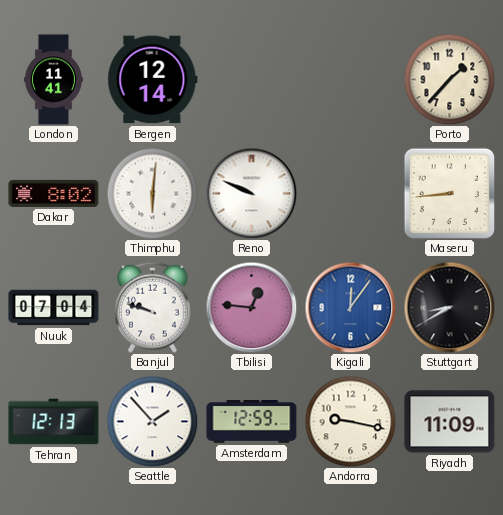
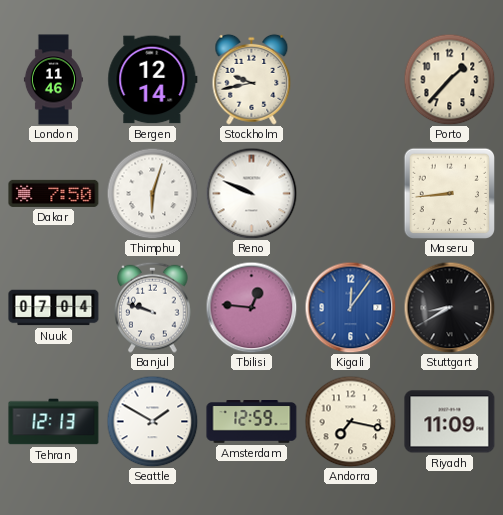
London: 11:41 -> 11:46
Stockholm: none -> 9:43
Dakar: 8:02 -> 7:50
Thimphu: 6:01 -> 6:03
Seattle: 1:53 -> 1:50
Andorra: 9:17 -> 7:17
